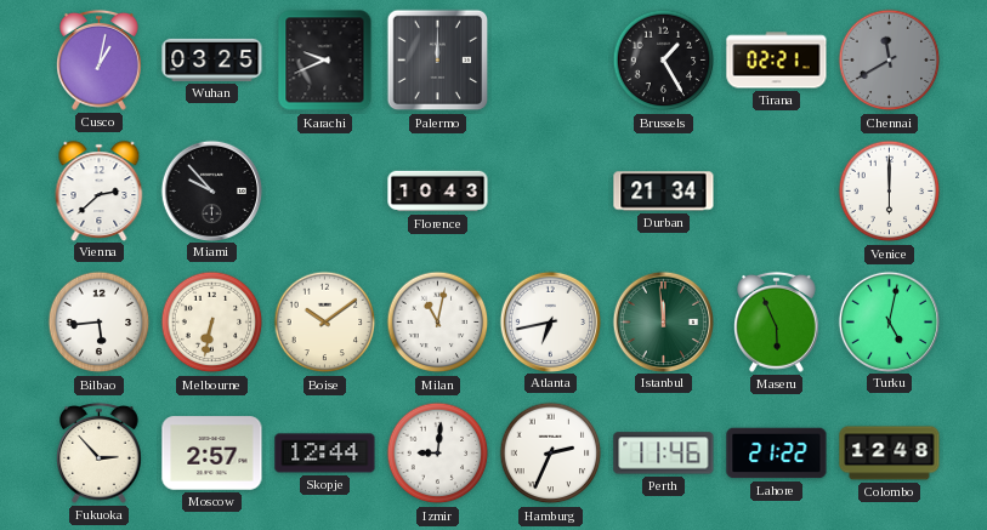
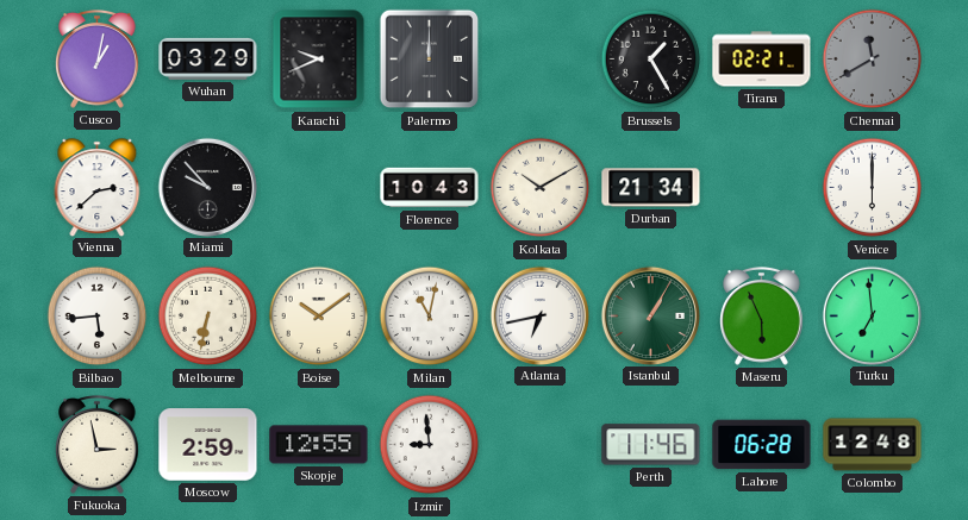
Wuhan: 03:25 -> 03:29
Kolkata: none -> 10:10
Istanbul: 11:59 -> 1:05
Turku: 5:02 -> 6:59
Fukuoka: 2:53 -> 2:58
Moscow: 2:57 -> 2:59
Skopje: 12:44 -> 12:55
Izmir: 9:01 -> 8:59
Hamburg: 2:34 -> none
Lahore: 21:22 -> 06:28
